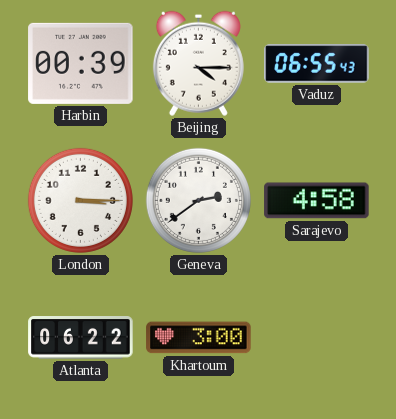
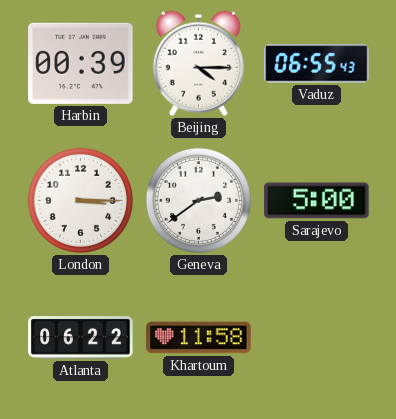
Sarajevo: 4:58 -> 5:00
Khartoum: 3:00 -> 11:58
